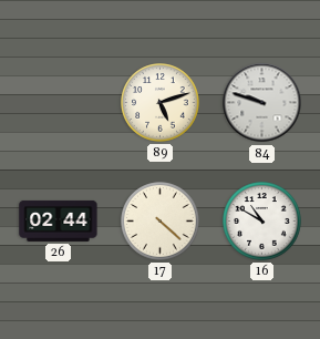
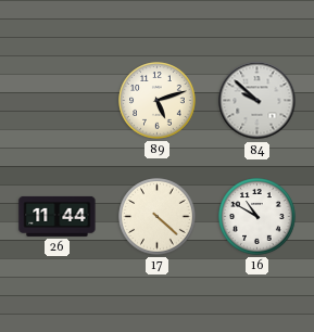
84: 9:48 -> 9:52
26: 02:44 -> 11:44
